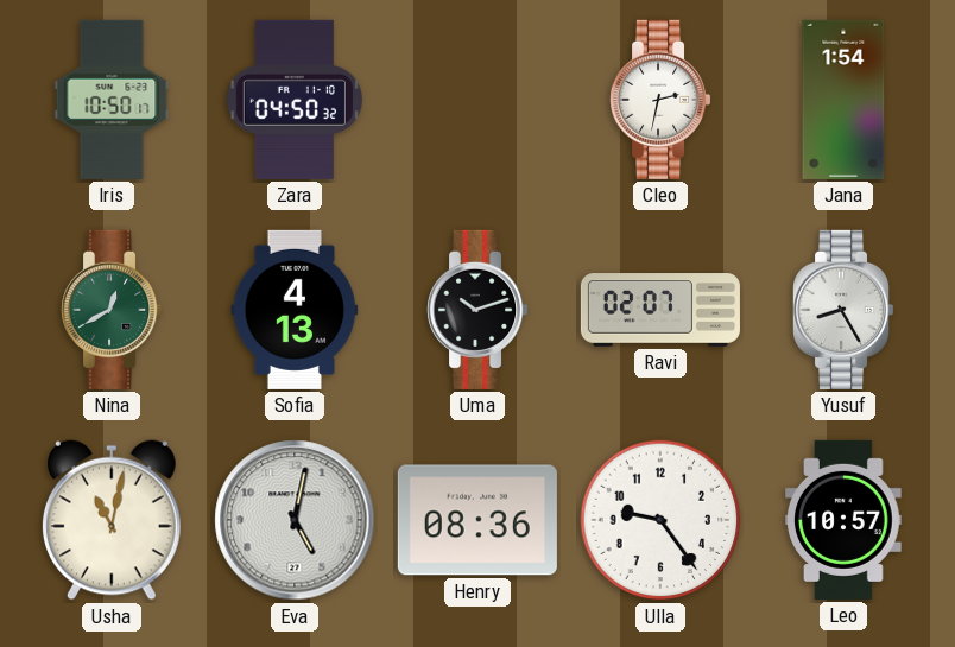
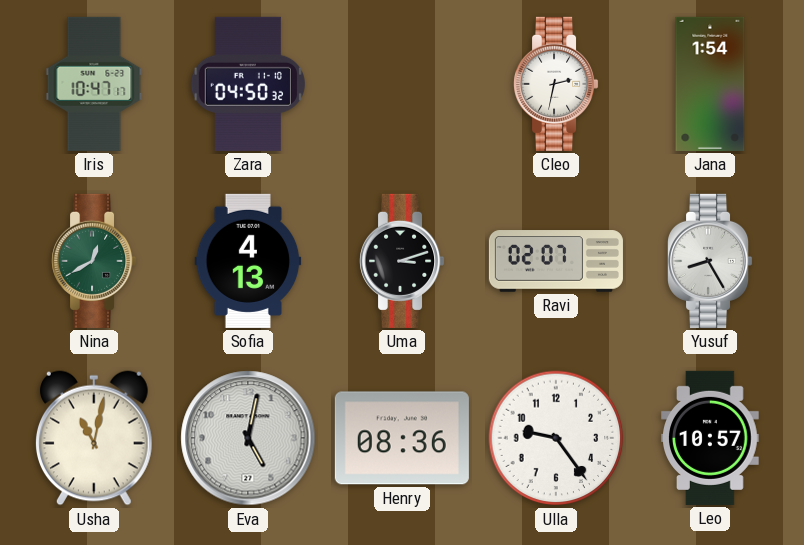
Iris: 10:50 -> 10:47
Uma: 10:12 -> 3:12
